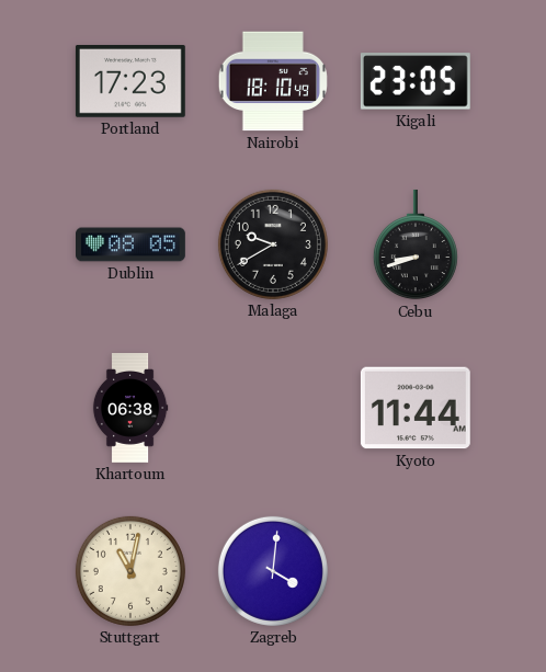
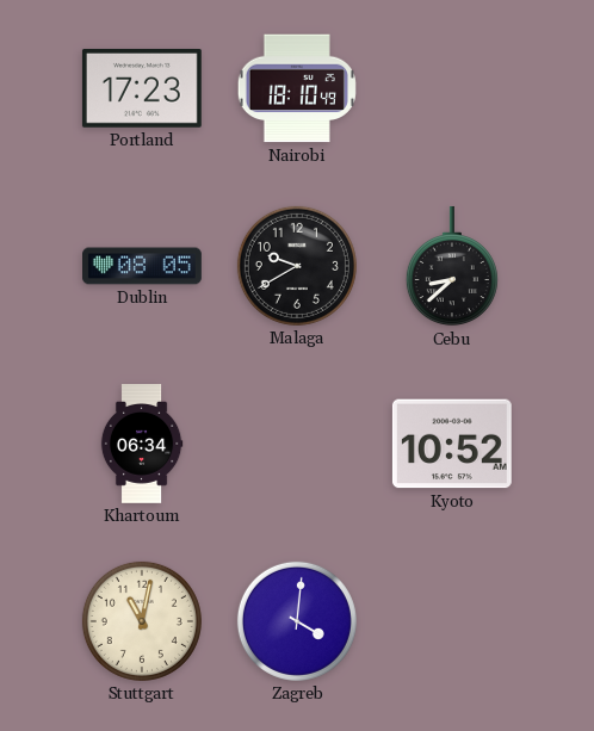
Kigali: 23:05 -> none
Cebu: 8:42 -> 8:38
Khartoum: 06:38 -> 06:34
Kyoto: 11:44 -> 10:52
